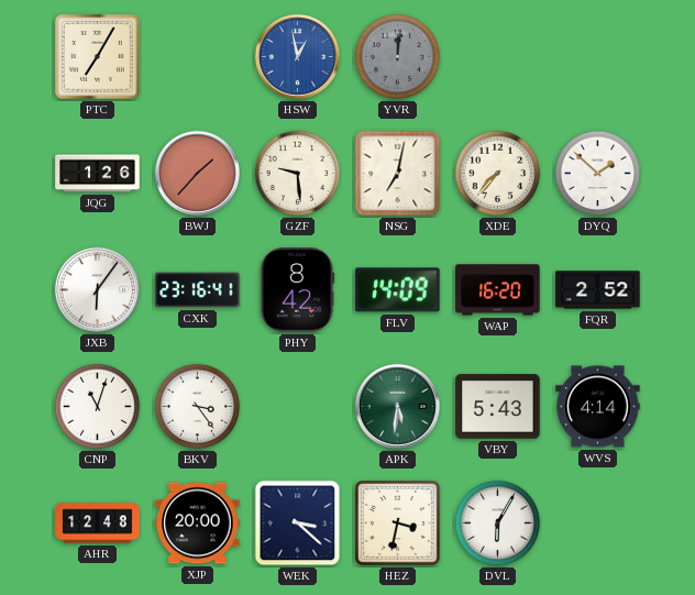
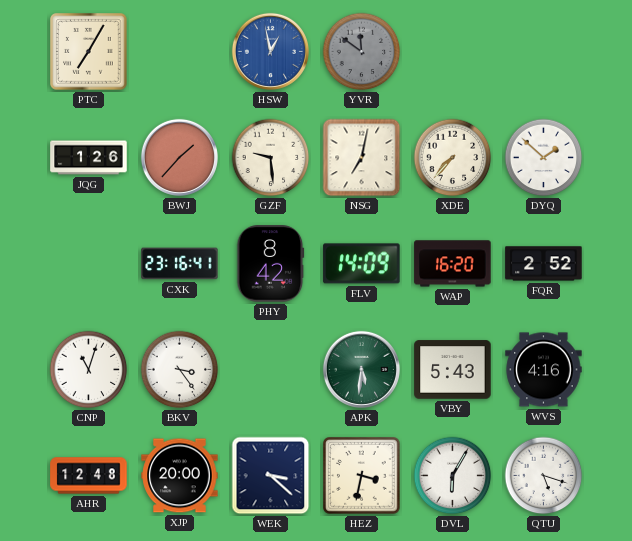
YVR: 12:01 -> 11:51
JXB: 6:06 -> none
WVS: 4:14 -> 4:16
QTU: none -> 5:18
